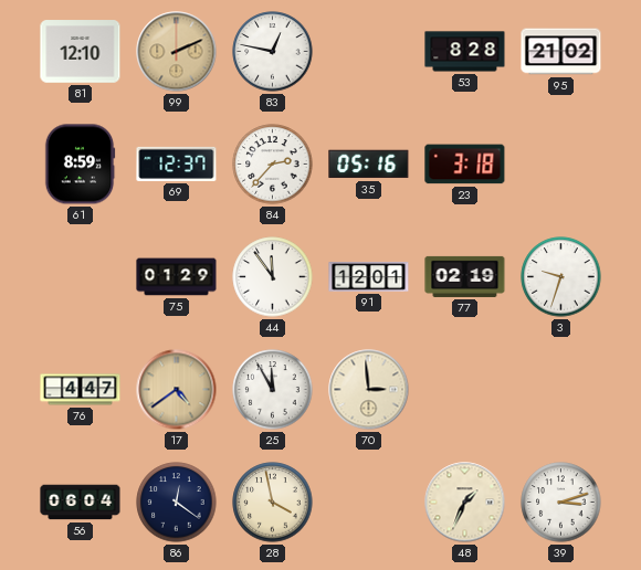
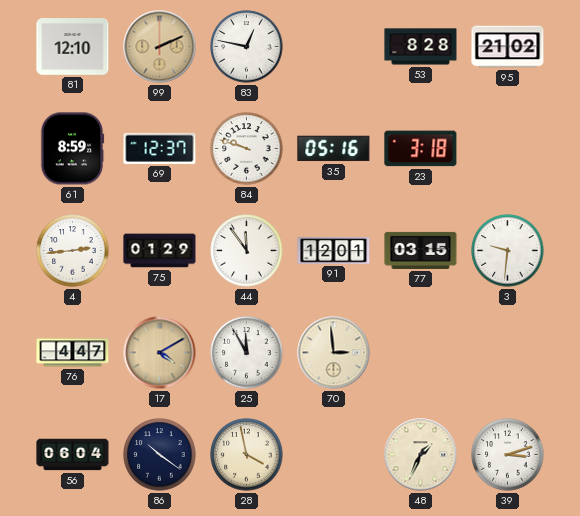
84: 2:37 -> 9:48
4: none -> 2:44
77: 02:19 -> 03:15
3: 9:33 -> 9:31
17: 4:39 -> 4:10
86: 12:21 -> 10:21
